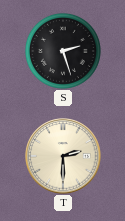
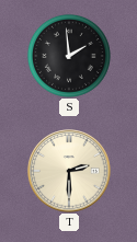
S: 2:27 -> 1:59
